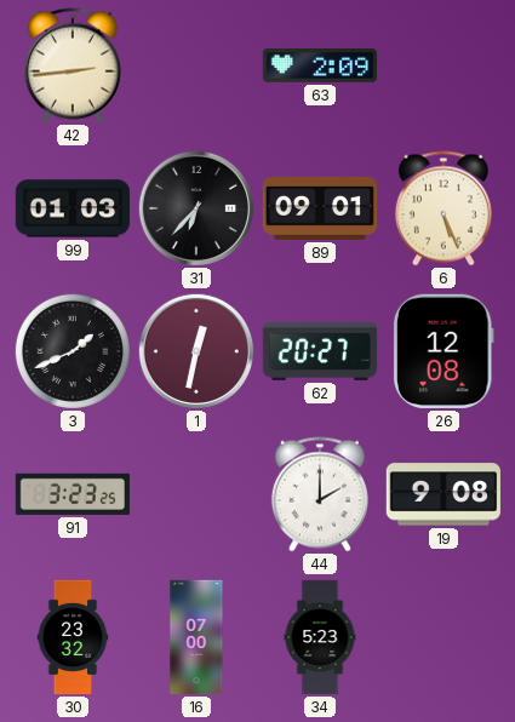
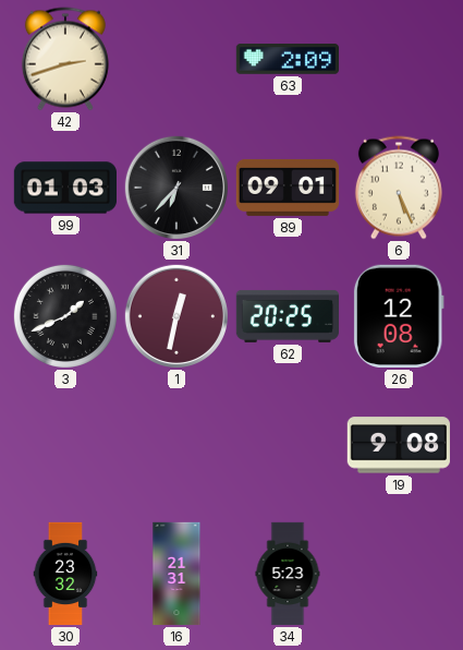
42: 2:44 -> 2:42
62: 20:27 -> 20:25
91: 3:23 -> none
44: 2:00 -> none
16: 07:00 -> 21:31
